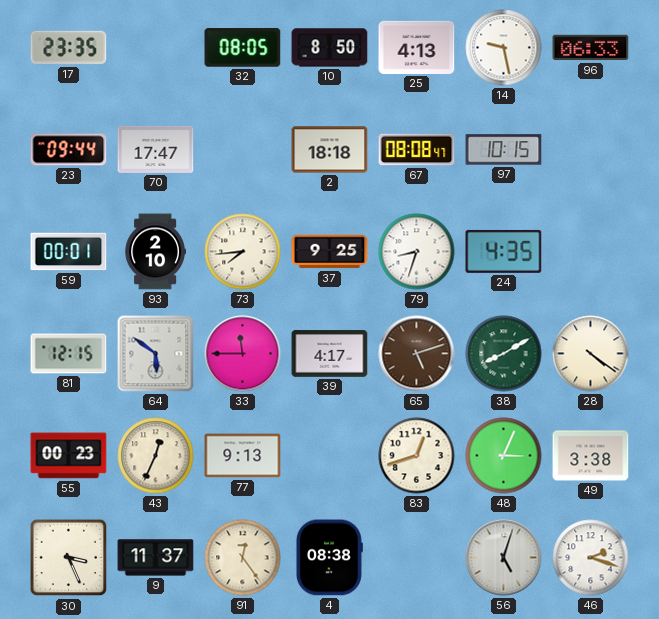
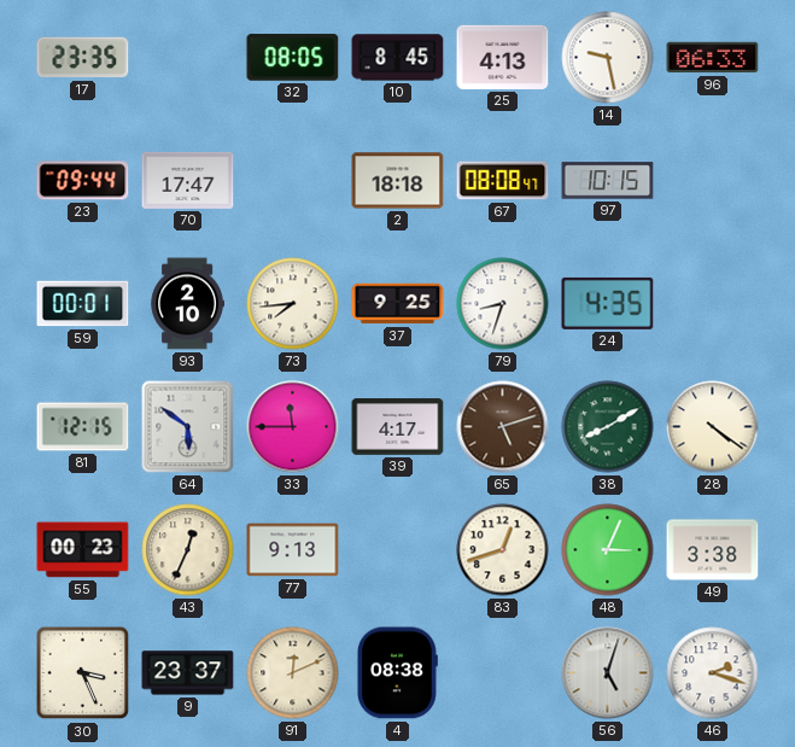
10: 8:50 -> 8:45
9: 11:37 -> 23:37
91: 12:24 -> 12:11
